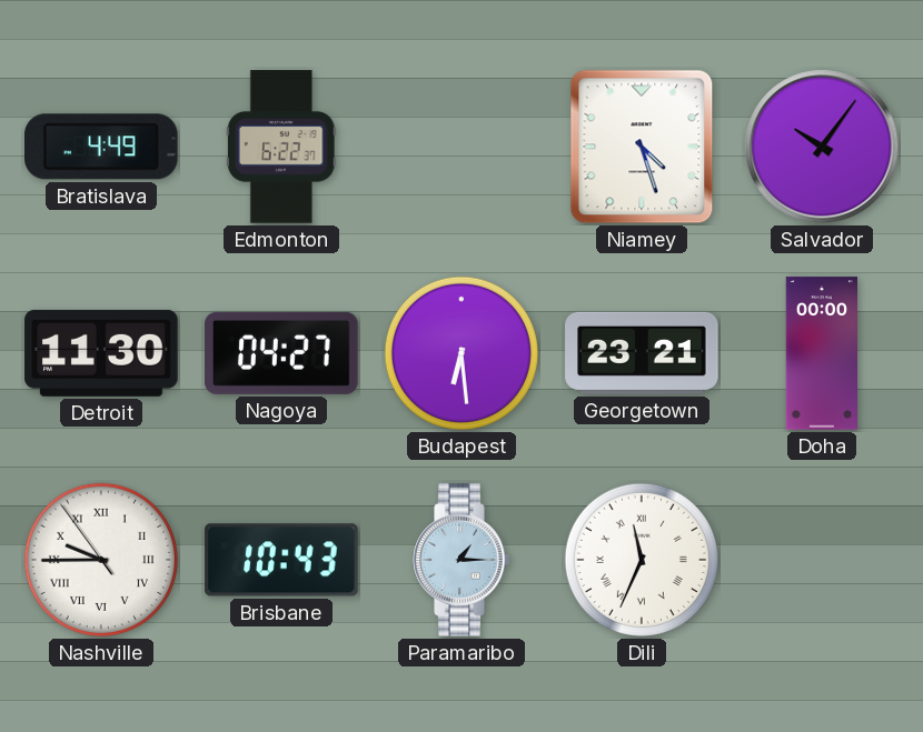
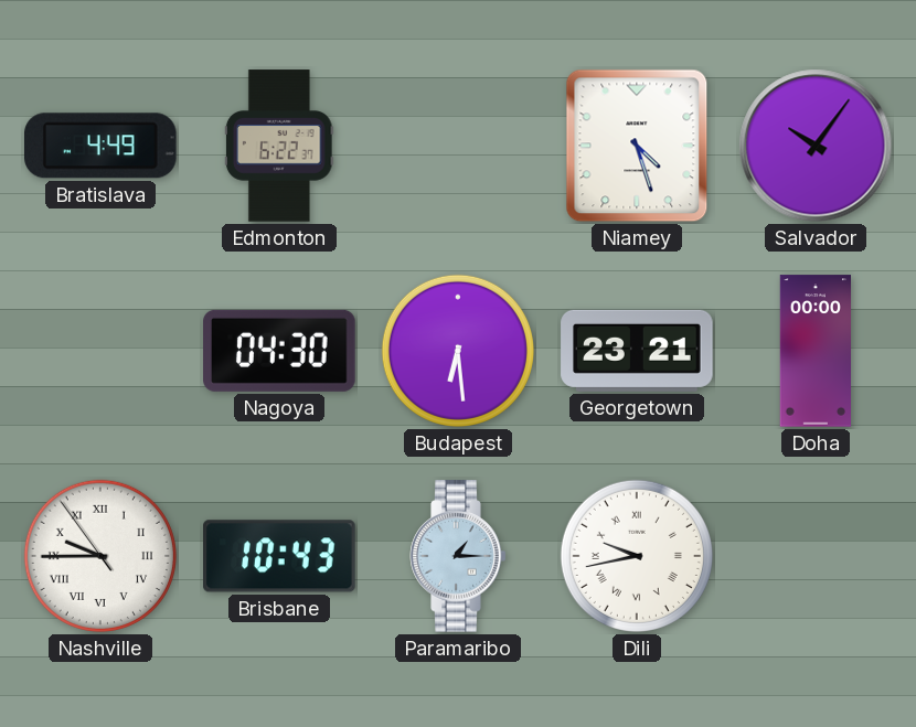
Detroit: 11:30 -> none
Nagoya: 04:27 -> 04:30
Dili: 11:34 -> 9:43
